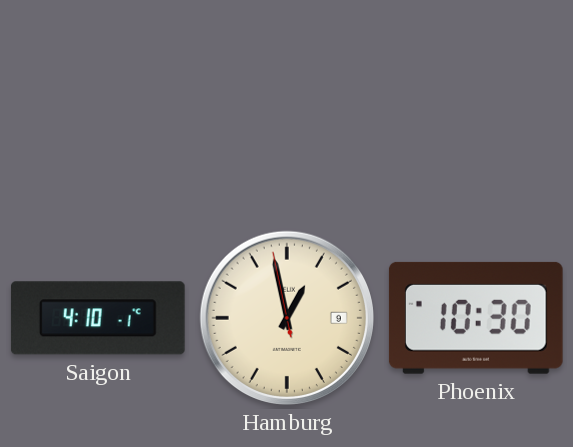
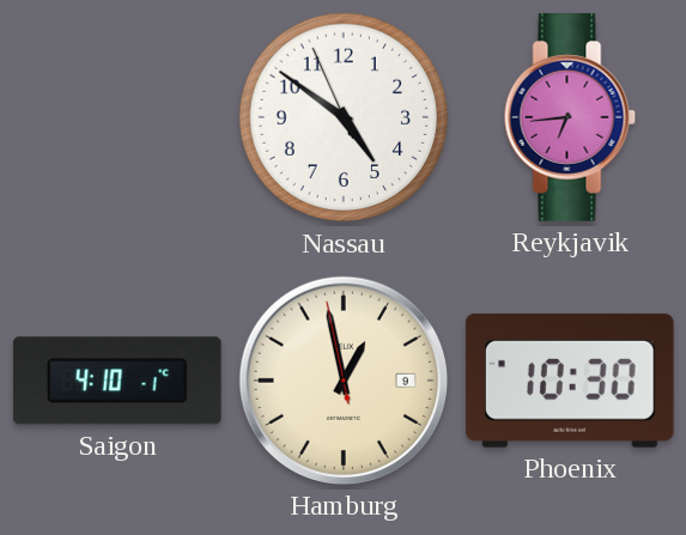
Nassau: none -> 4:50
Reykjavik: none -> 6:44
